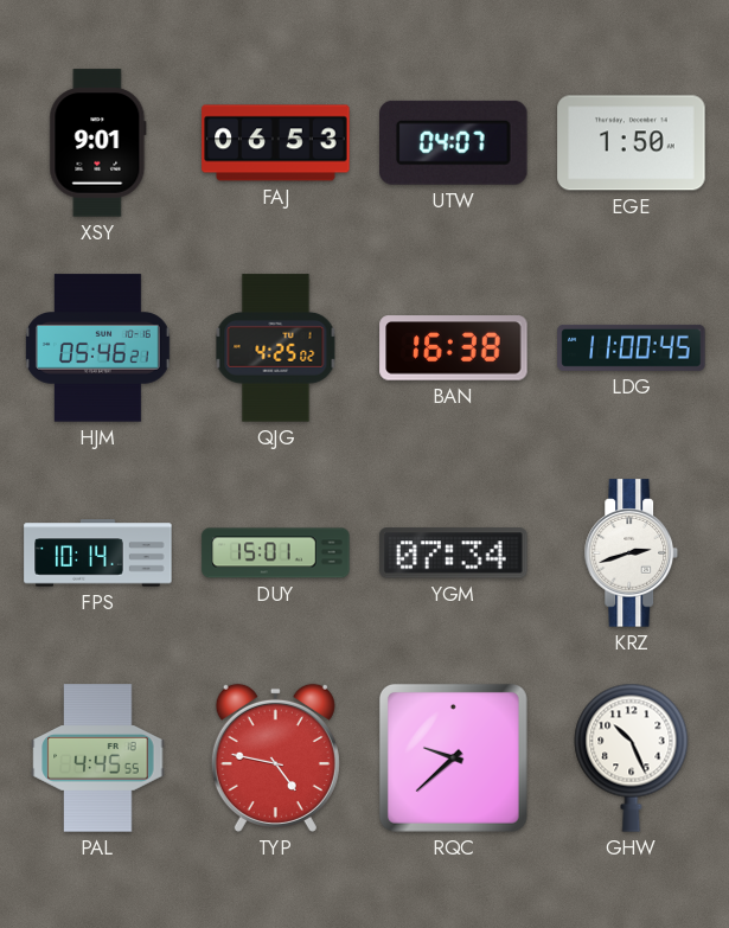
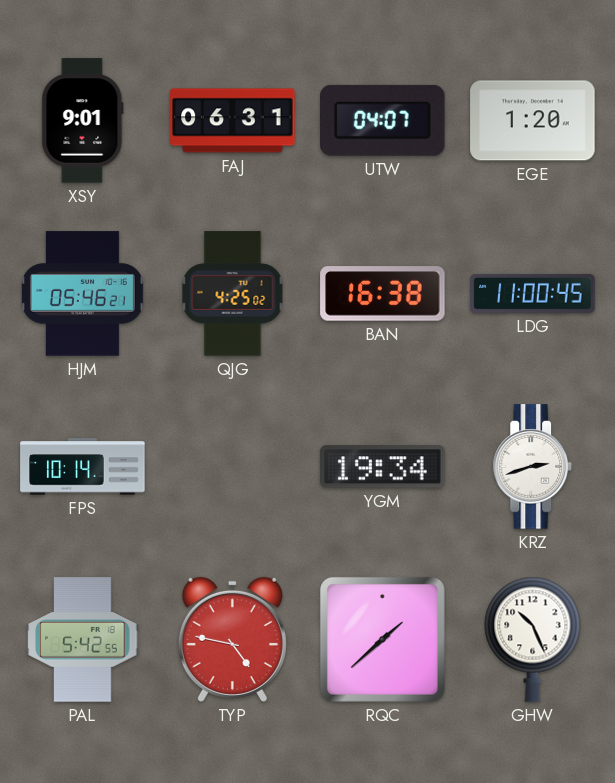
FAJ: 06:53 -> 06:31
EGE: 1:50 -> 1:20
DUY: 15:01 -> none
YGM: 07:34 -> 19:34
PAL: 4:45 -> 5:42
RQC: 9:38 -> 1:38
